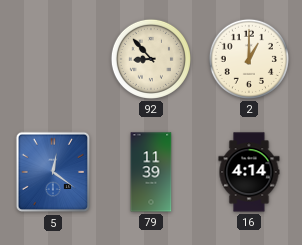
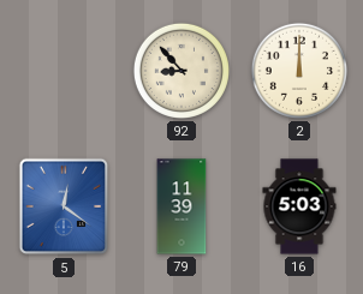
2: 1:00 -> 12:00
16: 4:14 -> 5:03
